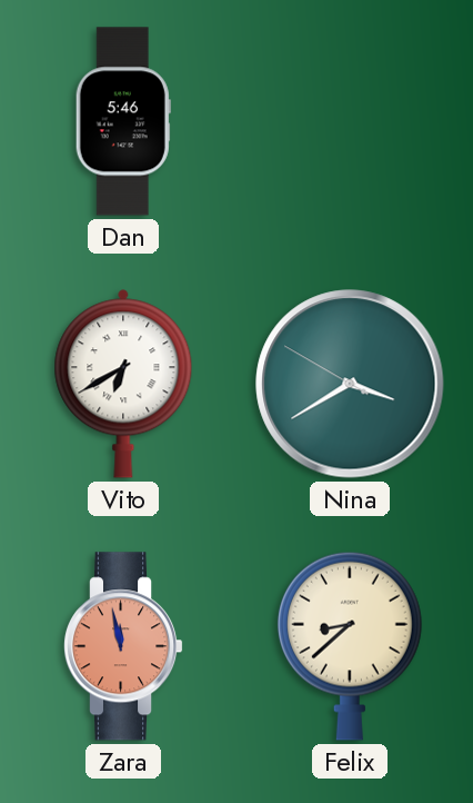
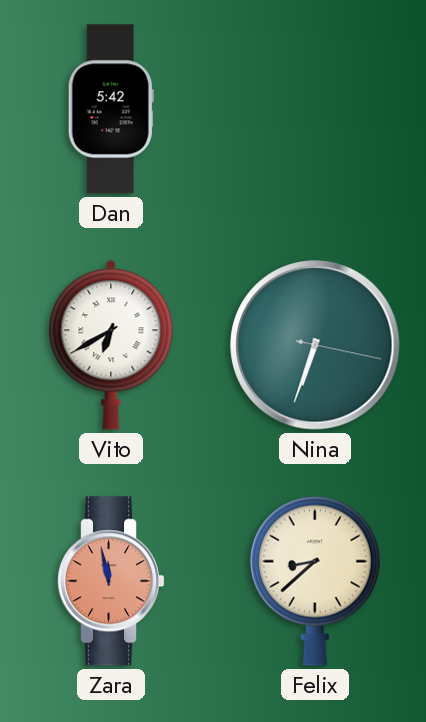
Dan: 5:46 -> 5:42
Nina: 3:39 -> 6:33
